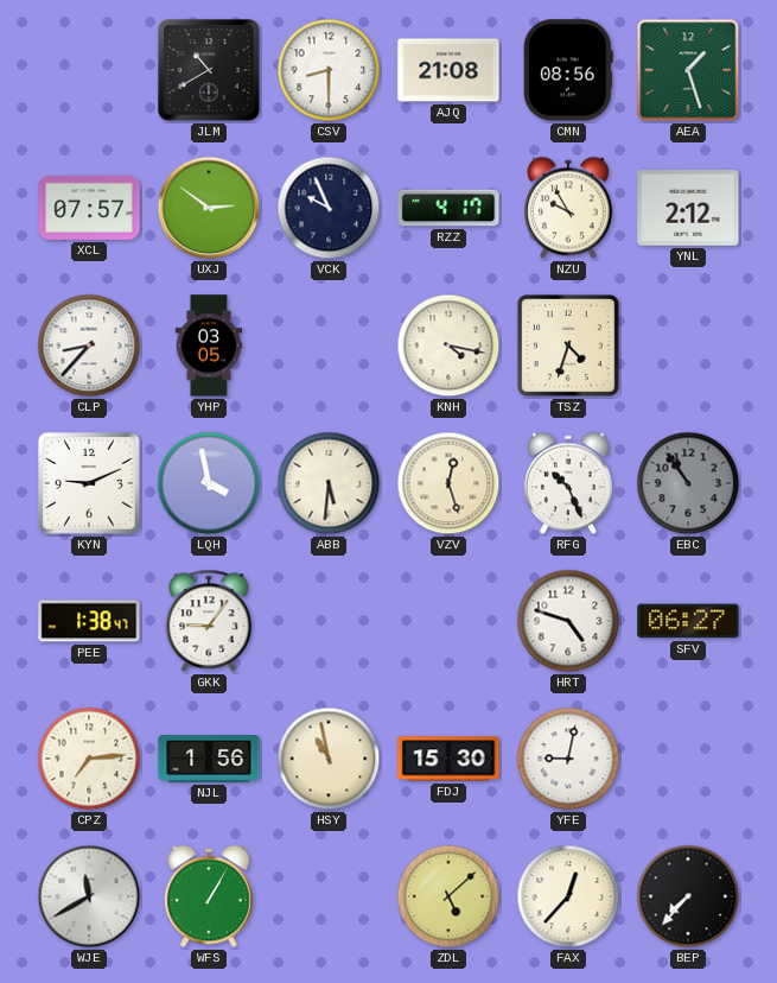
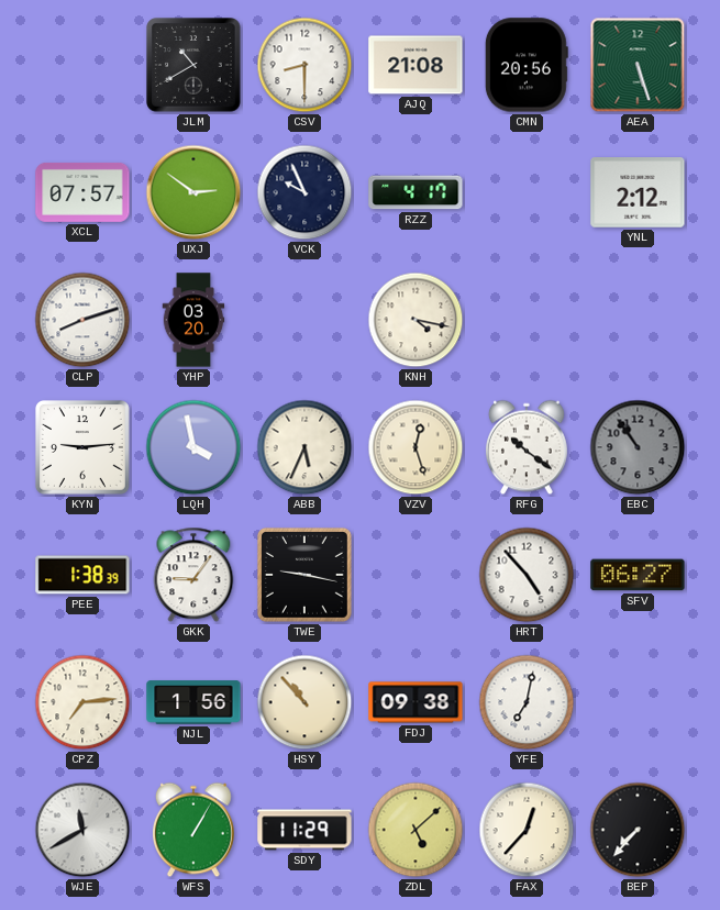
CMN: 08:56 -> 20:56
AEA: 1:27 -> 5:27
NZU: 9:55 -> none
CLP: 8:37 -> 8:12
YHP: 03:05 -> 03:20
TSZ: 4:33 -> none
KYN: 9:11 -> 9:14
ABB: 5:31 -> 5:34
RFG: 10:26 -> 10:21
PEE: 1:38:47 -> 1:38:39
TWE: none -> 9:17
HRT: 4:48 -> 4:53
HSY: 10:58 -> 10:53
FDJ: 15:30 -> 09:38
YFE: 9:02 -> 7:02
SDY: none -> 11:29
